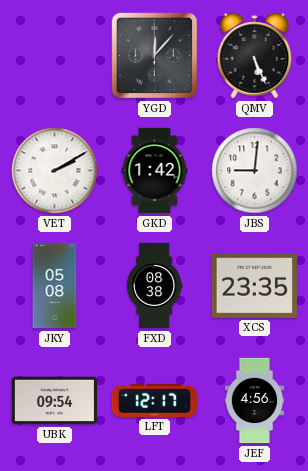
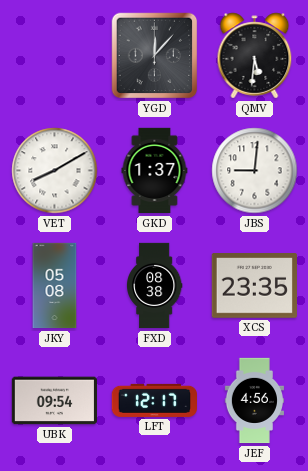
QMV: 5:26 -> 5:31
VET: 2:10 -> 8:10
GKD: 1:42 -> 1:37
